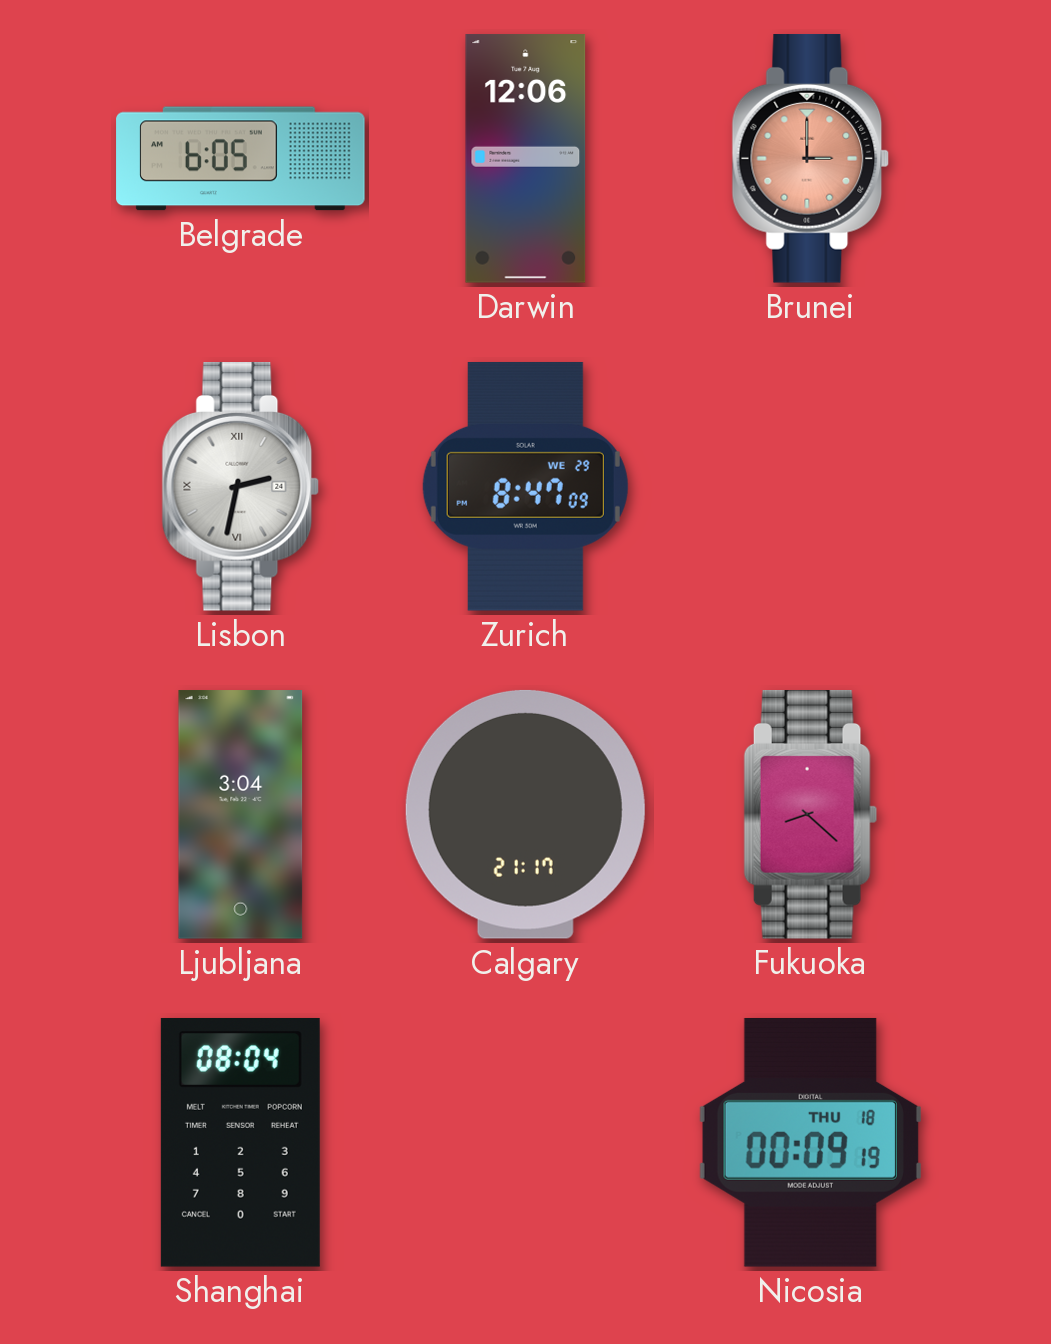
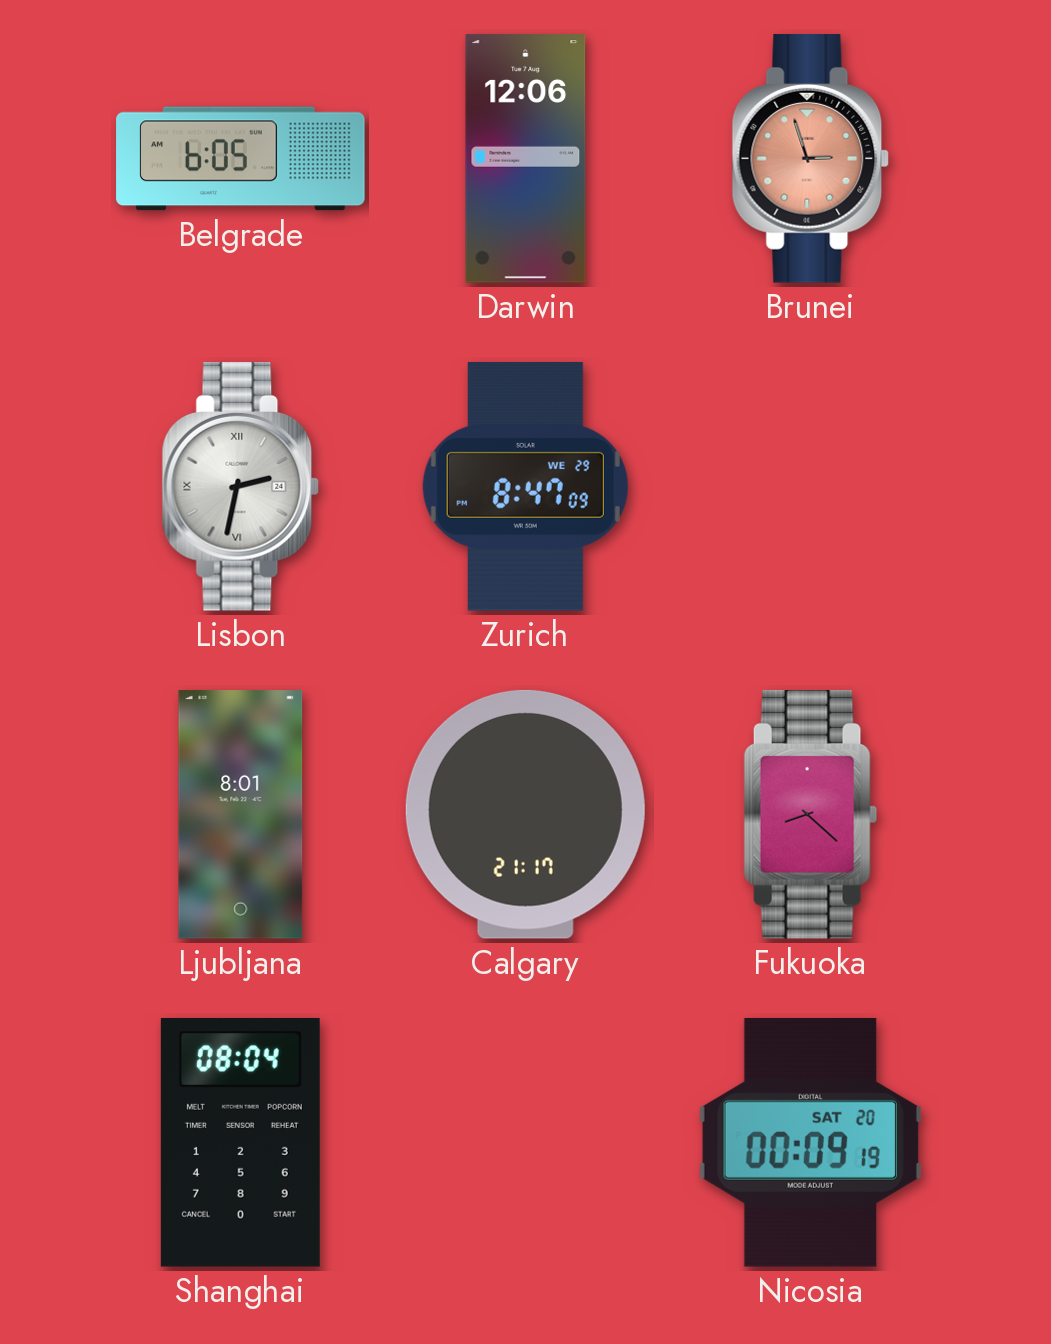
Brunei: 3:00 -> 2:57
Ljubljana: 3:04 -> 8:01
Nicosia date: THU 18 -> SAT 20
